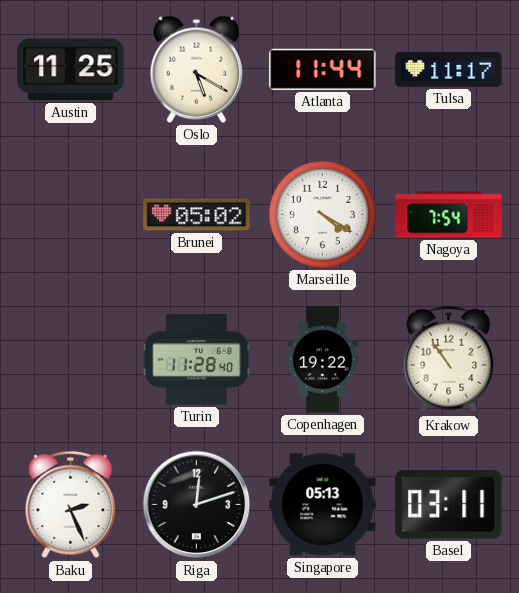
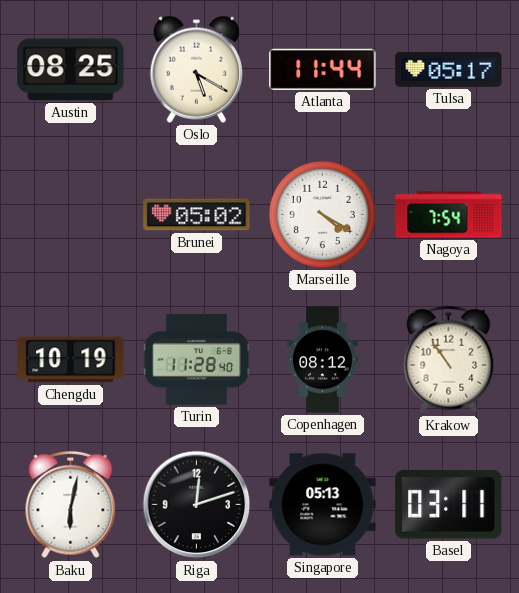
Austin: 11:25 -> 08:25
Tulsa: 11:17 -> 05:17
Chengdu: none -> 10:19
Copenhagen: 19:22 -> 08:12
Baku: 2:26 -> 6:02
